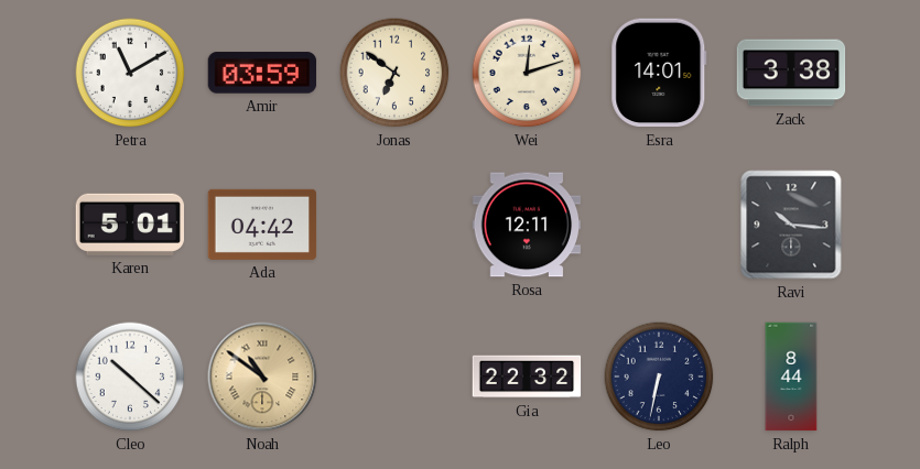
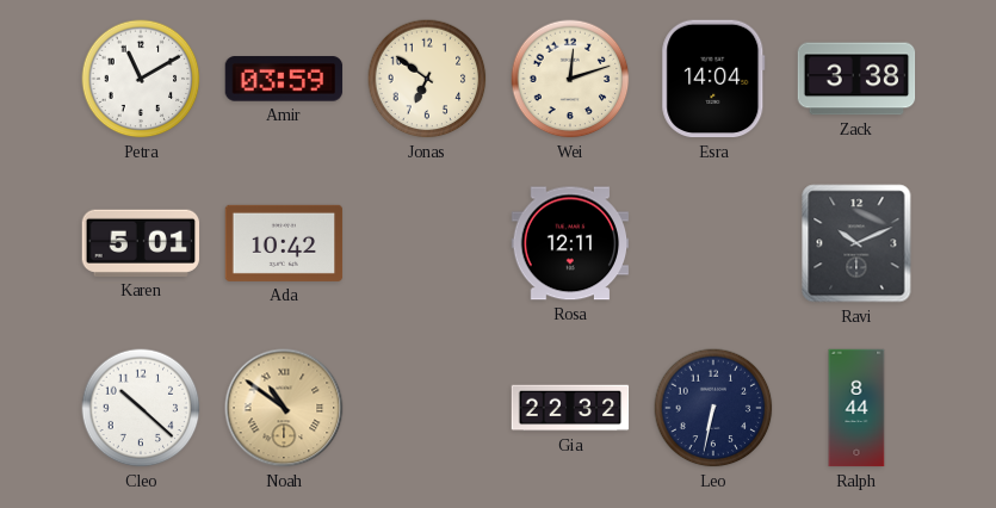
Esra: 14:01 -> 14:04
Ada: 04:42 -> 10:42
Ravi: 10:16 -> 10:11
